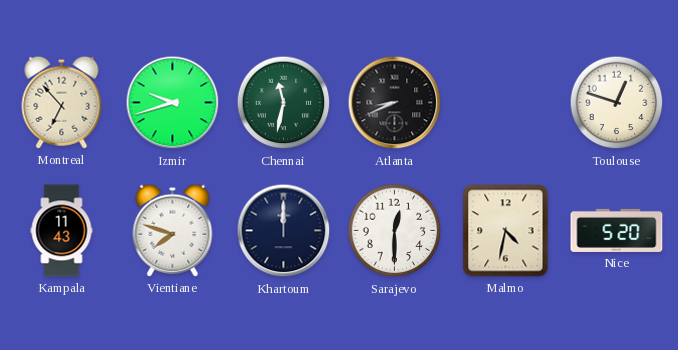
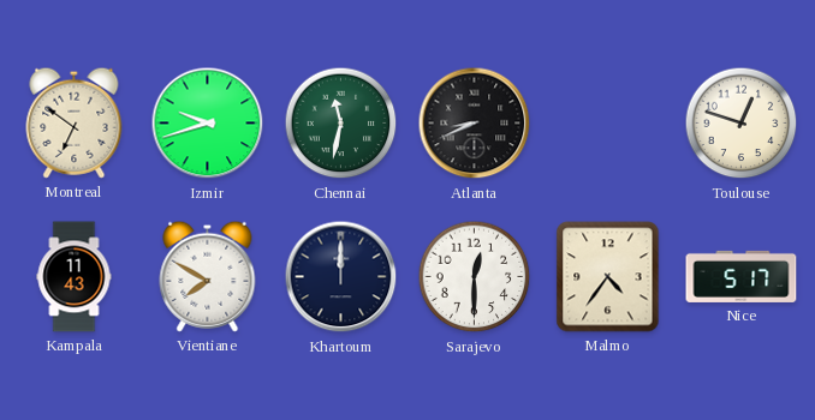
Montreal: 6:53 -> 6:51
Vientiane: 7:48 -> 7:50
Malmo: 4:32 -> 4:36
Nice: 5:20 -> 5:17
